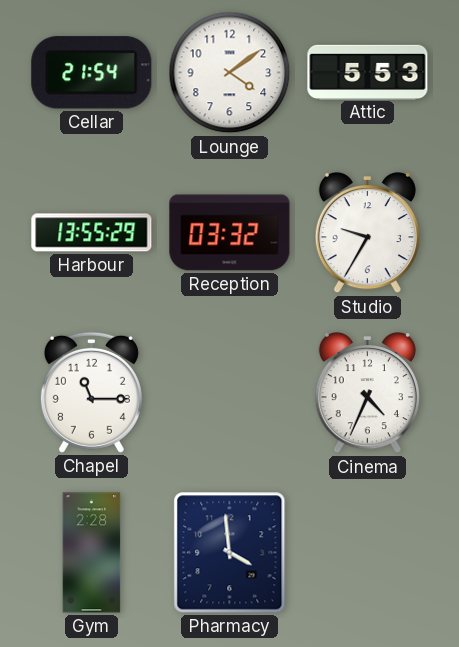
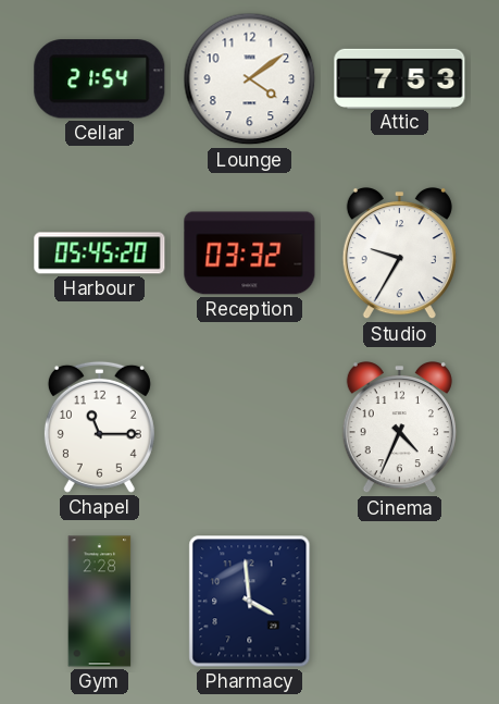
Attic: 5:53 -> 7:53
Harbour: 13:55 -> 05:45
